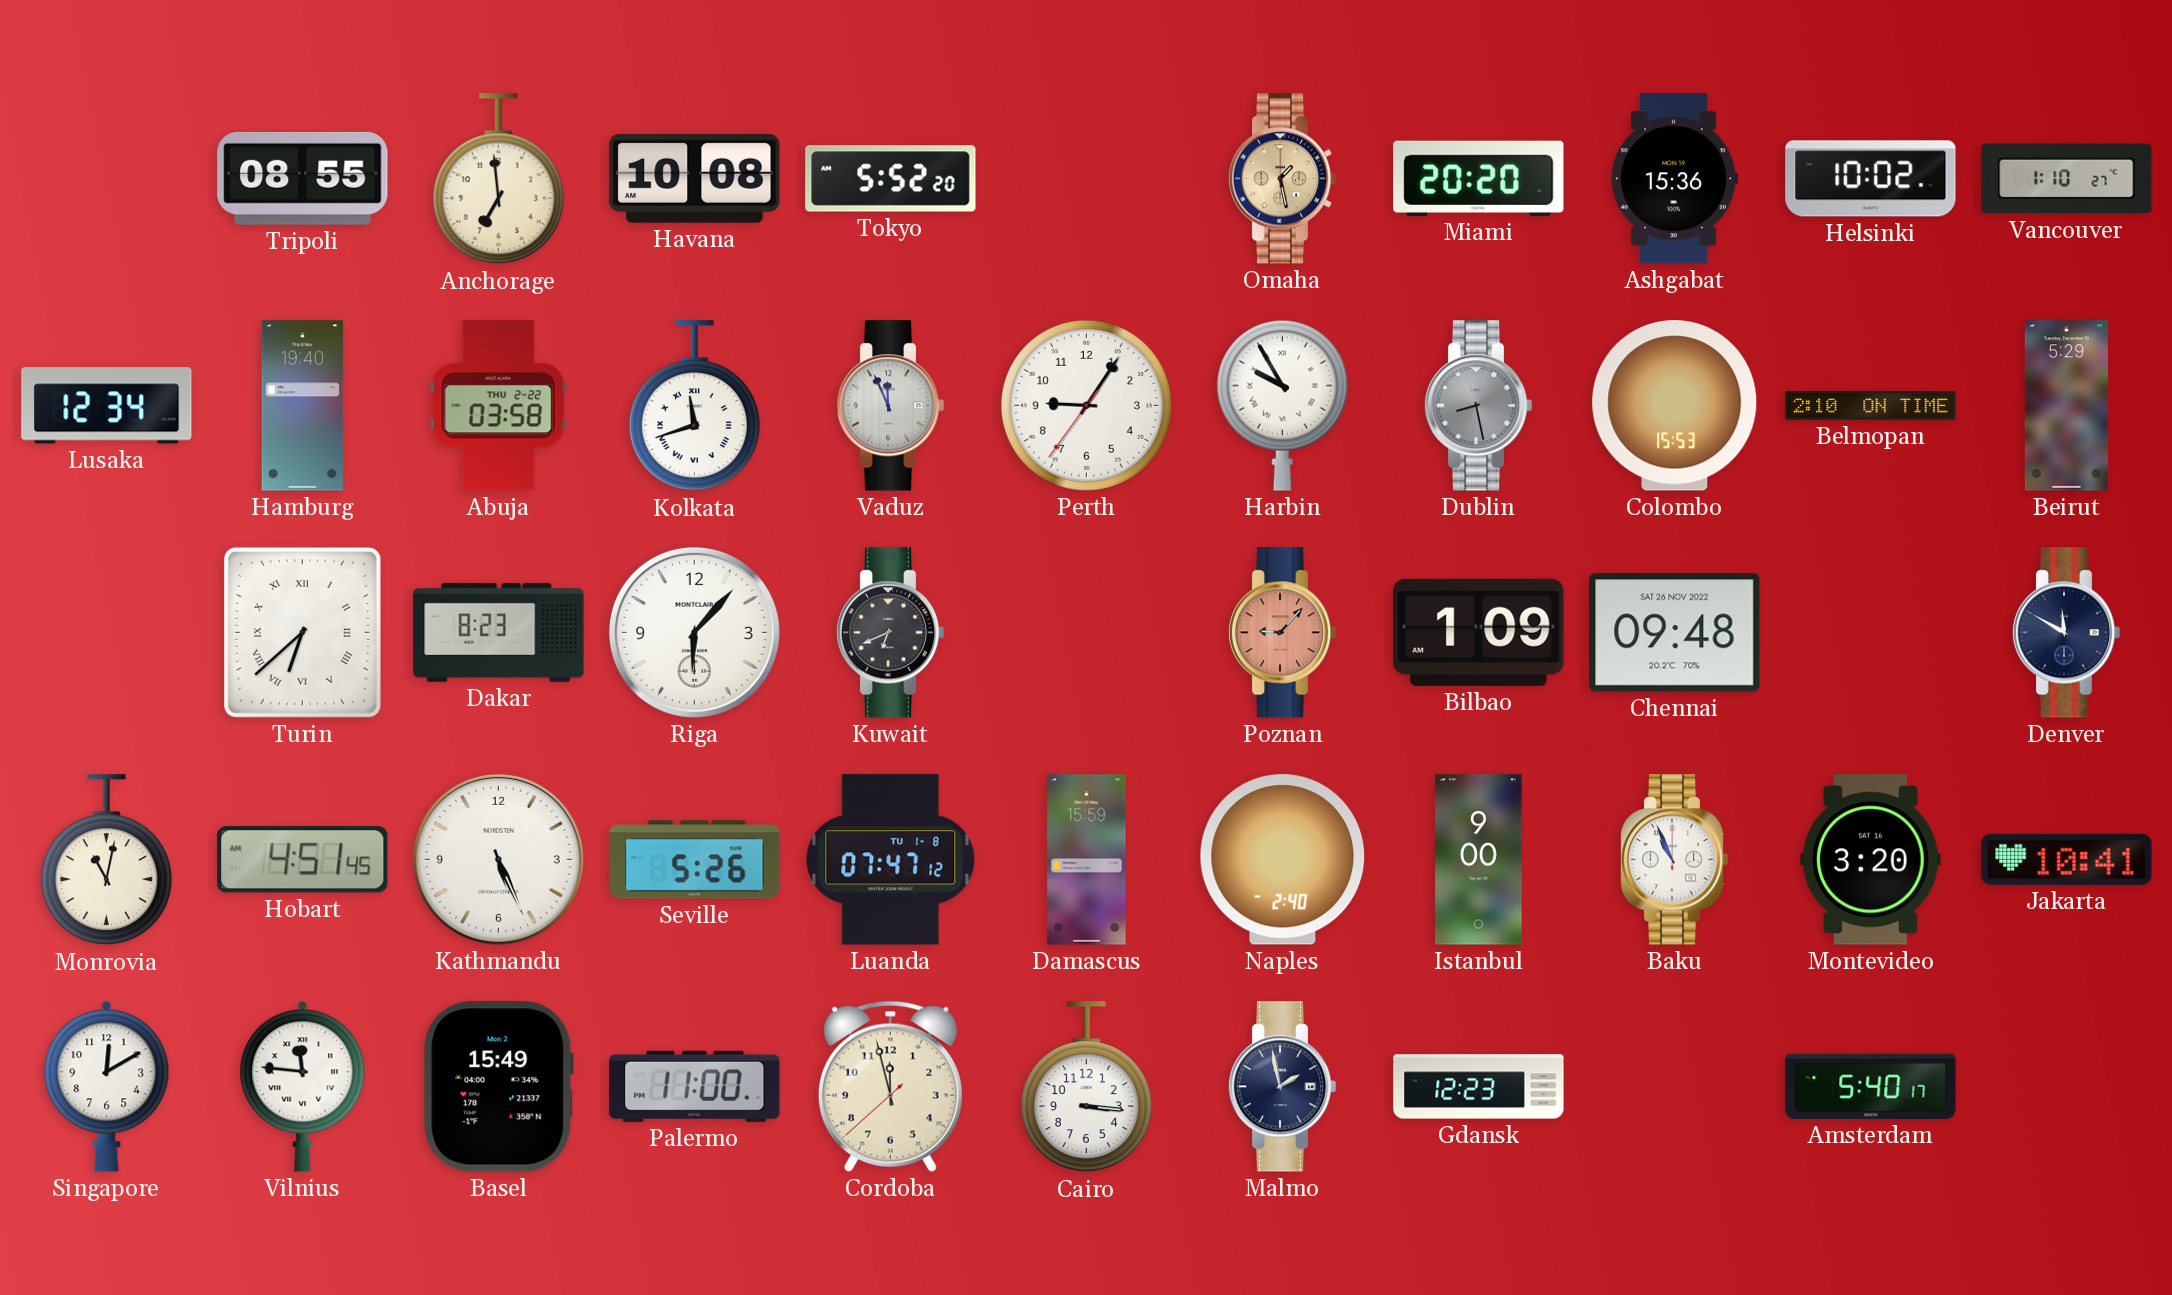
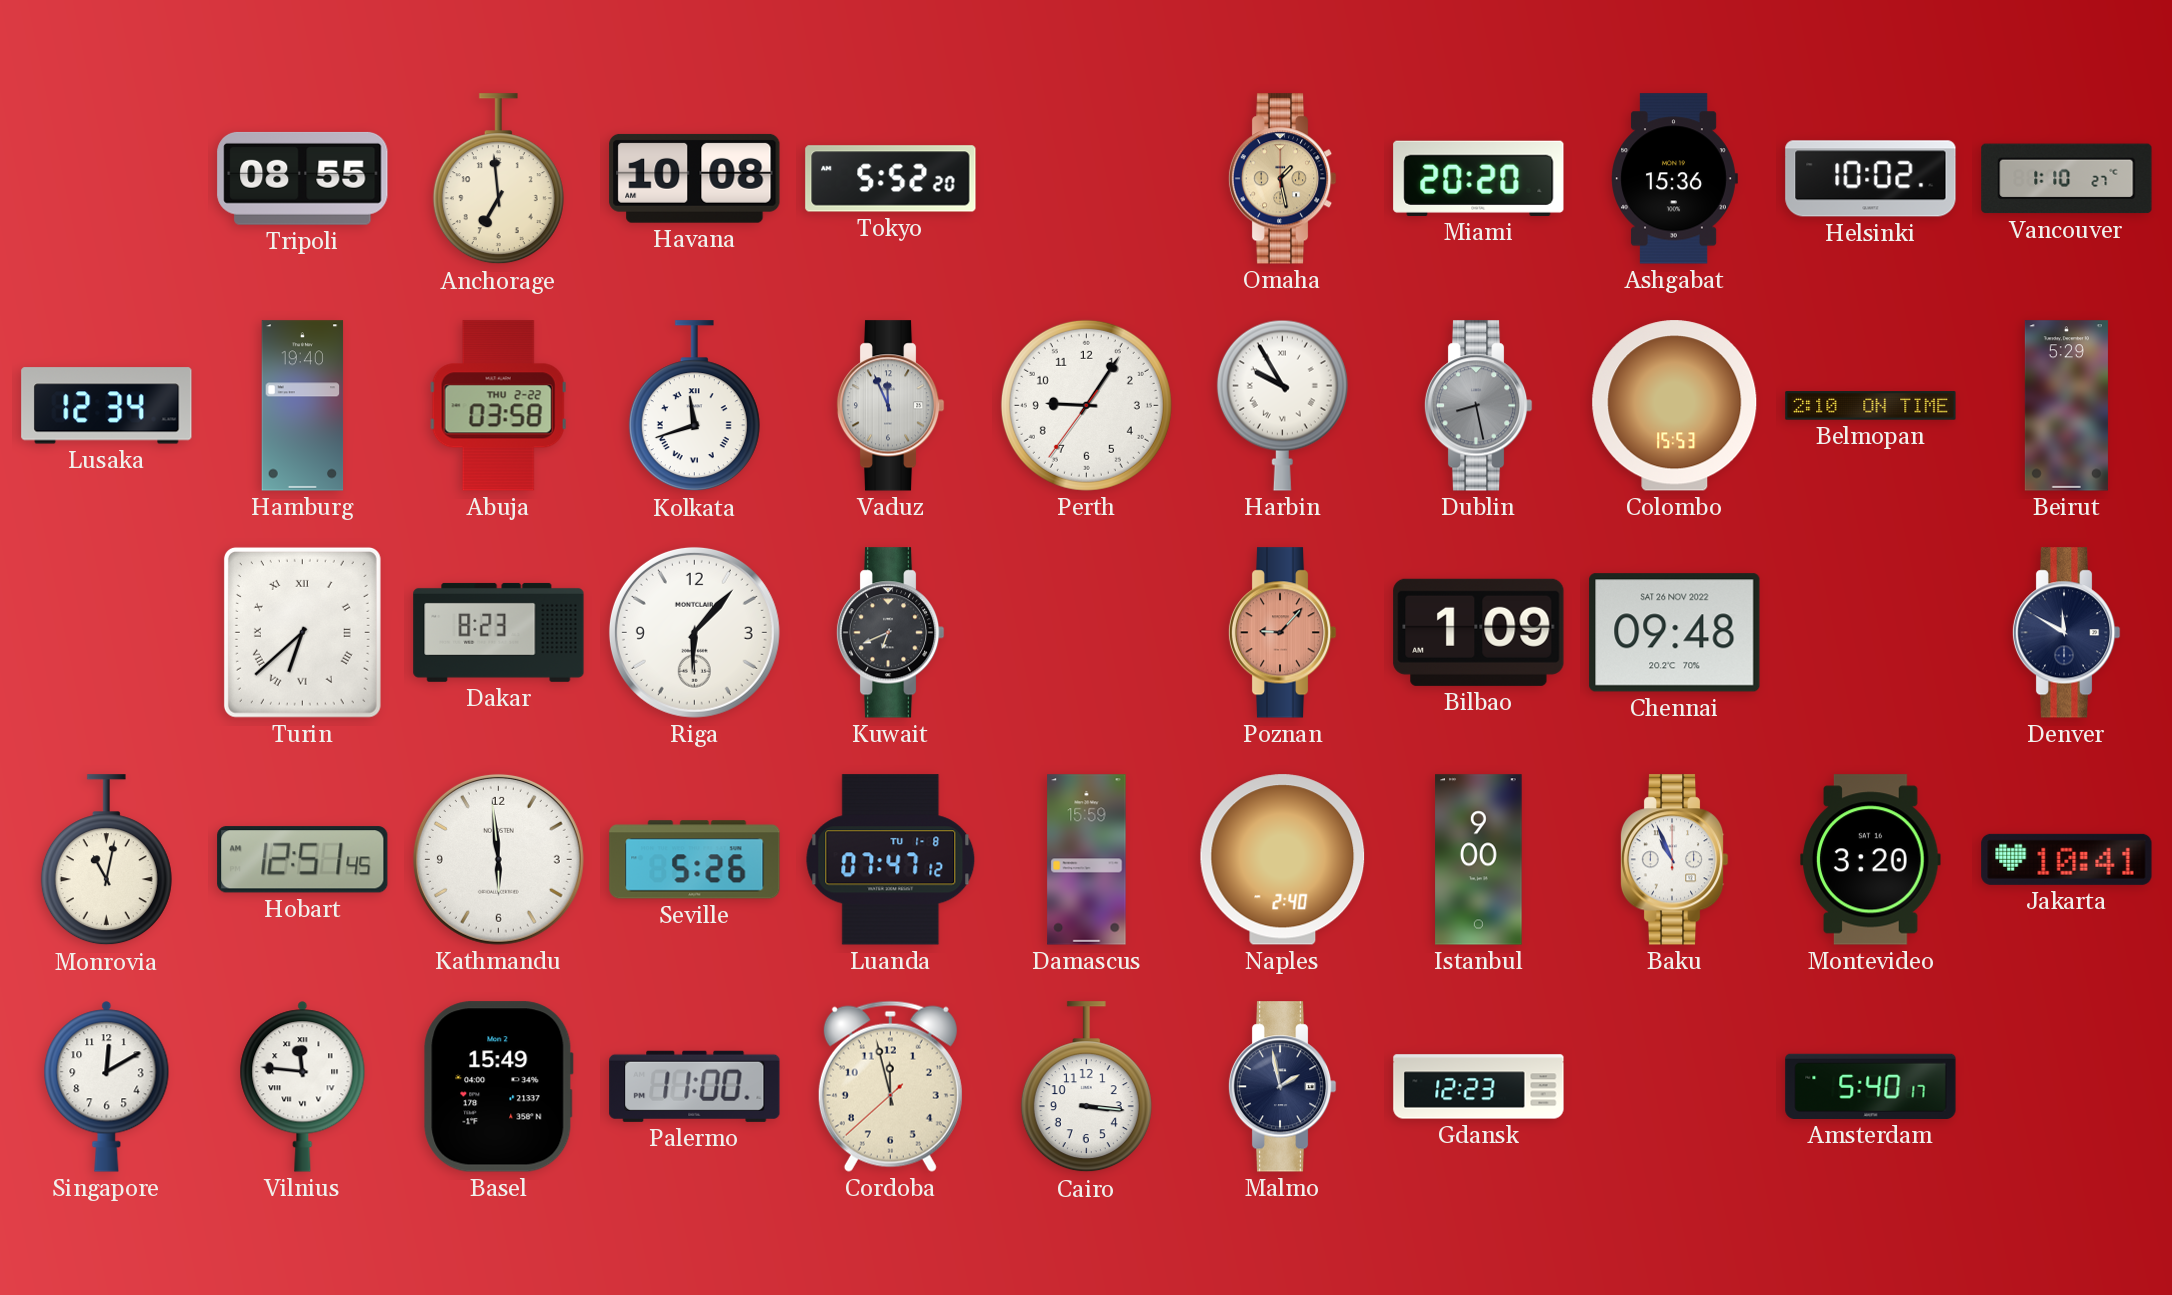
Hobart: 4:51 -> 12:51
Kathmandu: 5:26 -> 5:59
